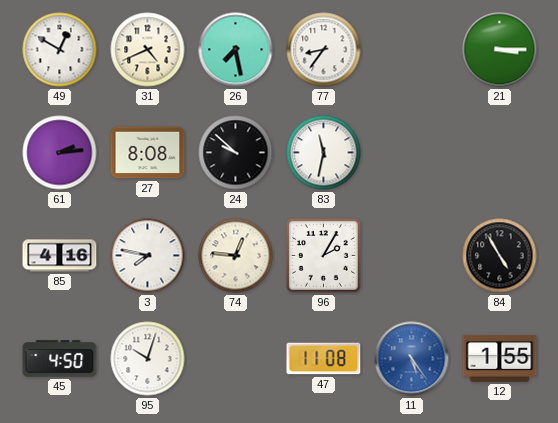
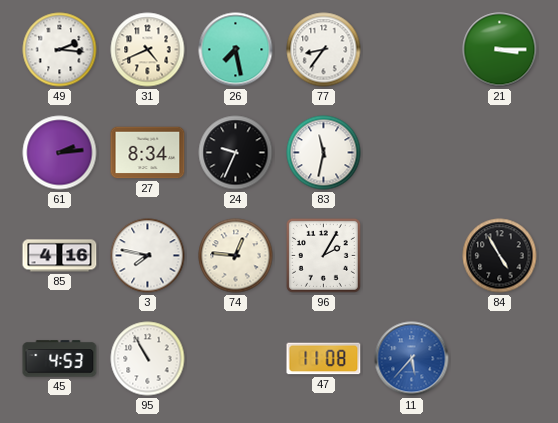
49: 12:50 -> 2:16
27: 8:08 -> 8:34
24: 9:52 -> 9:34
45: 4:50 -> 4:53
95: 10:03 -> 10:55
11: 5:24 -> 5:37
12: 1:55 -> none
